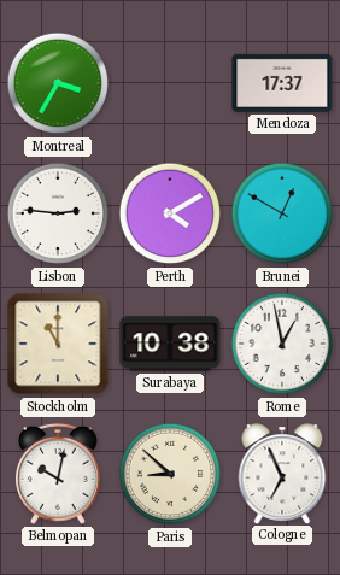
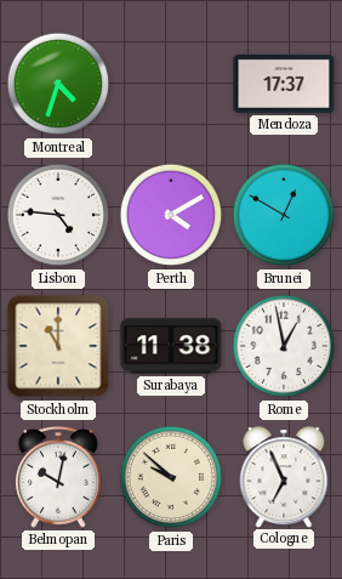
Montreal: 3:35 -> 4:33
Lisbon: 2:46 -> 4:46
Surabaya: 10:38 -> 11:38
Paris: 8:52 -> 9:52
